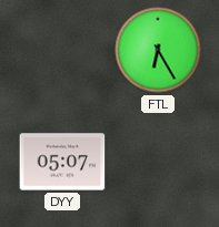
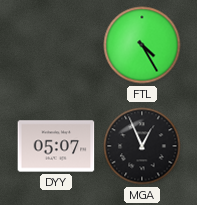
FTL: 6:25 -> 4:25
MGA: none -> 12:56
